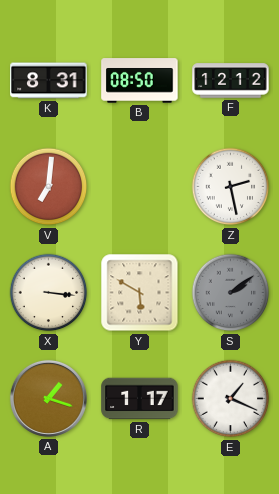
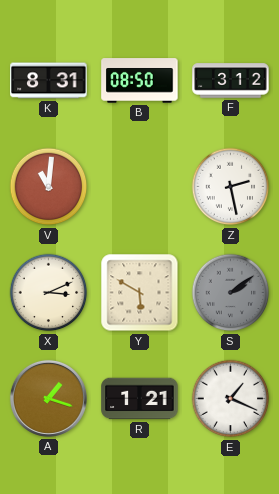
F: 12:12 -> 3:12
V: 7:01 -> 11:01
X: 3:16 -> 3:11
R: 1:17 -> 1:21
